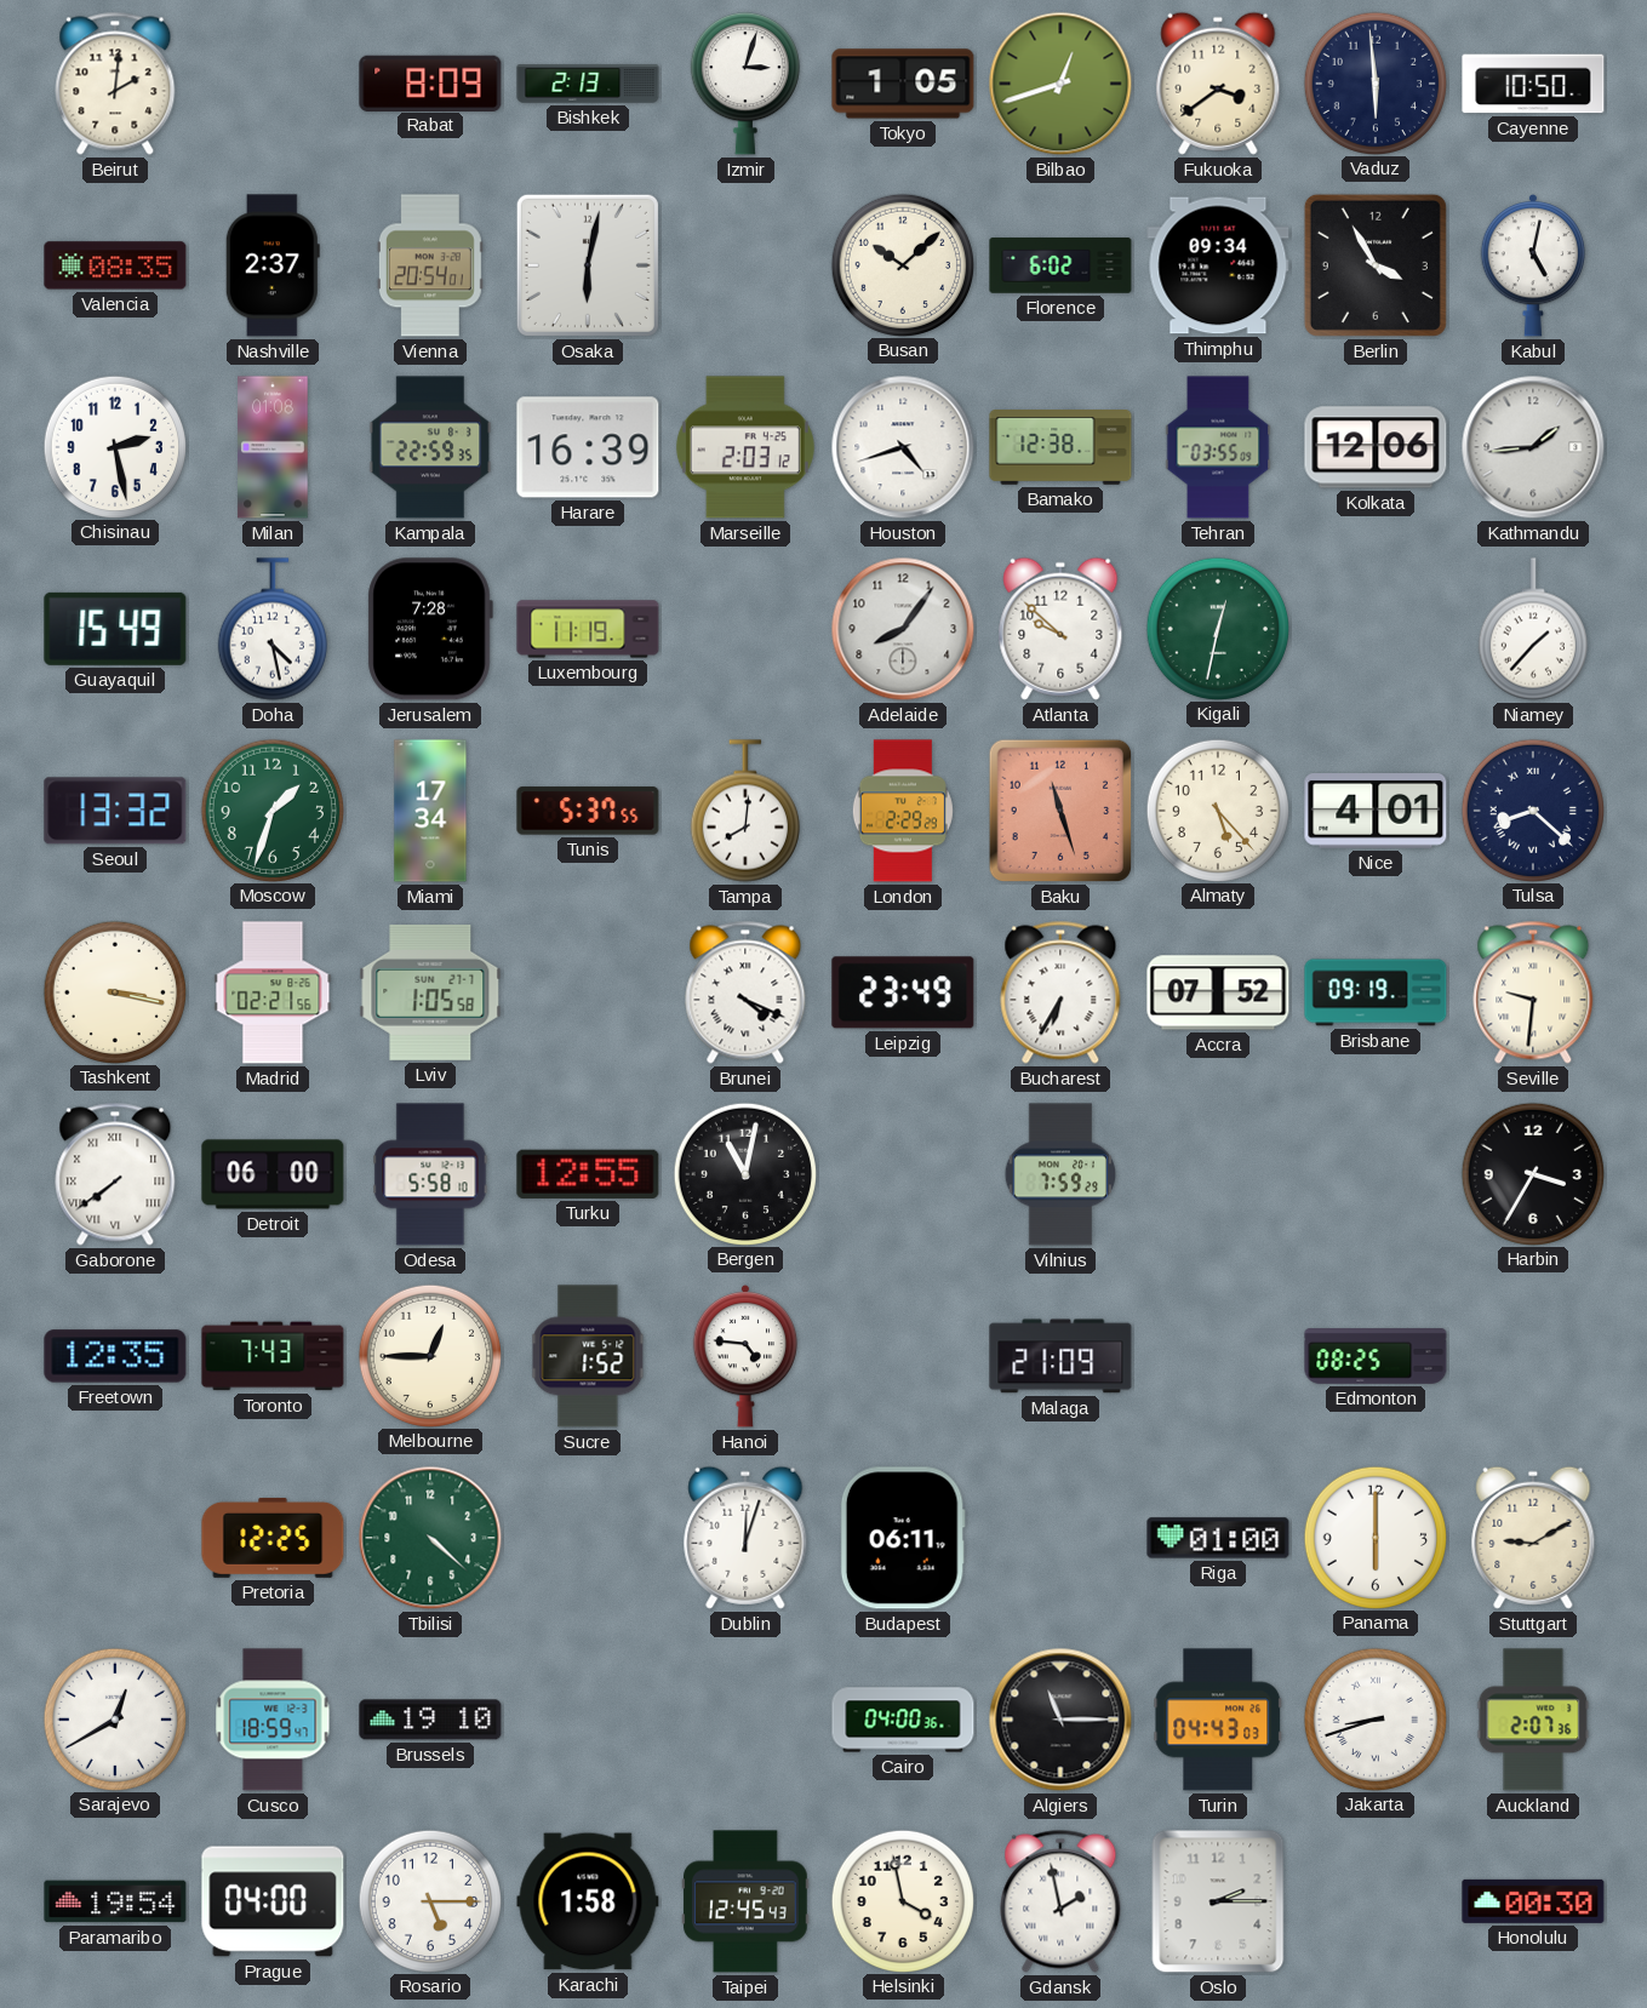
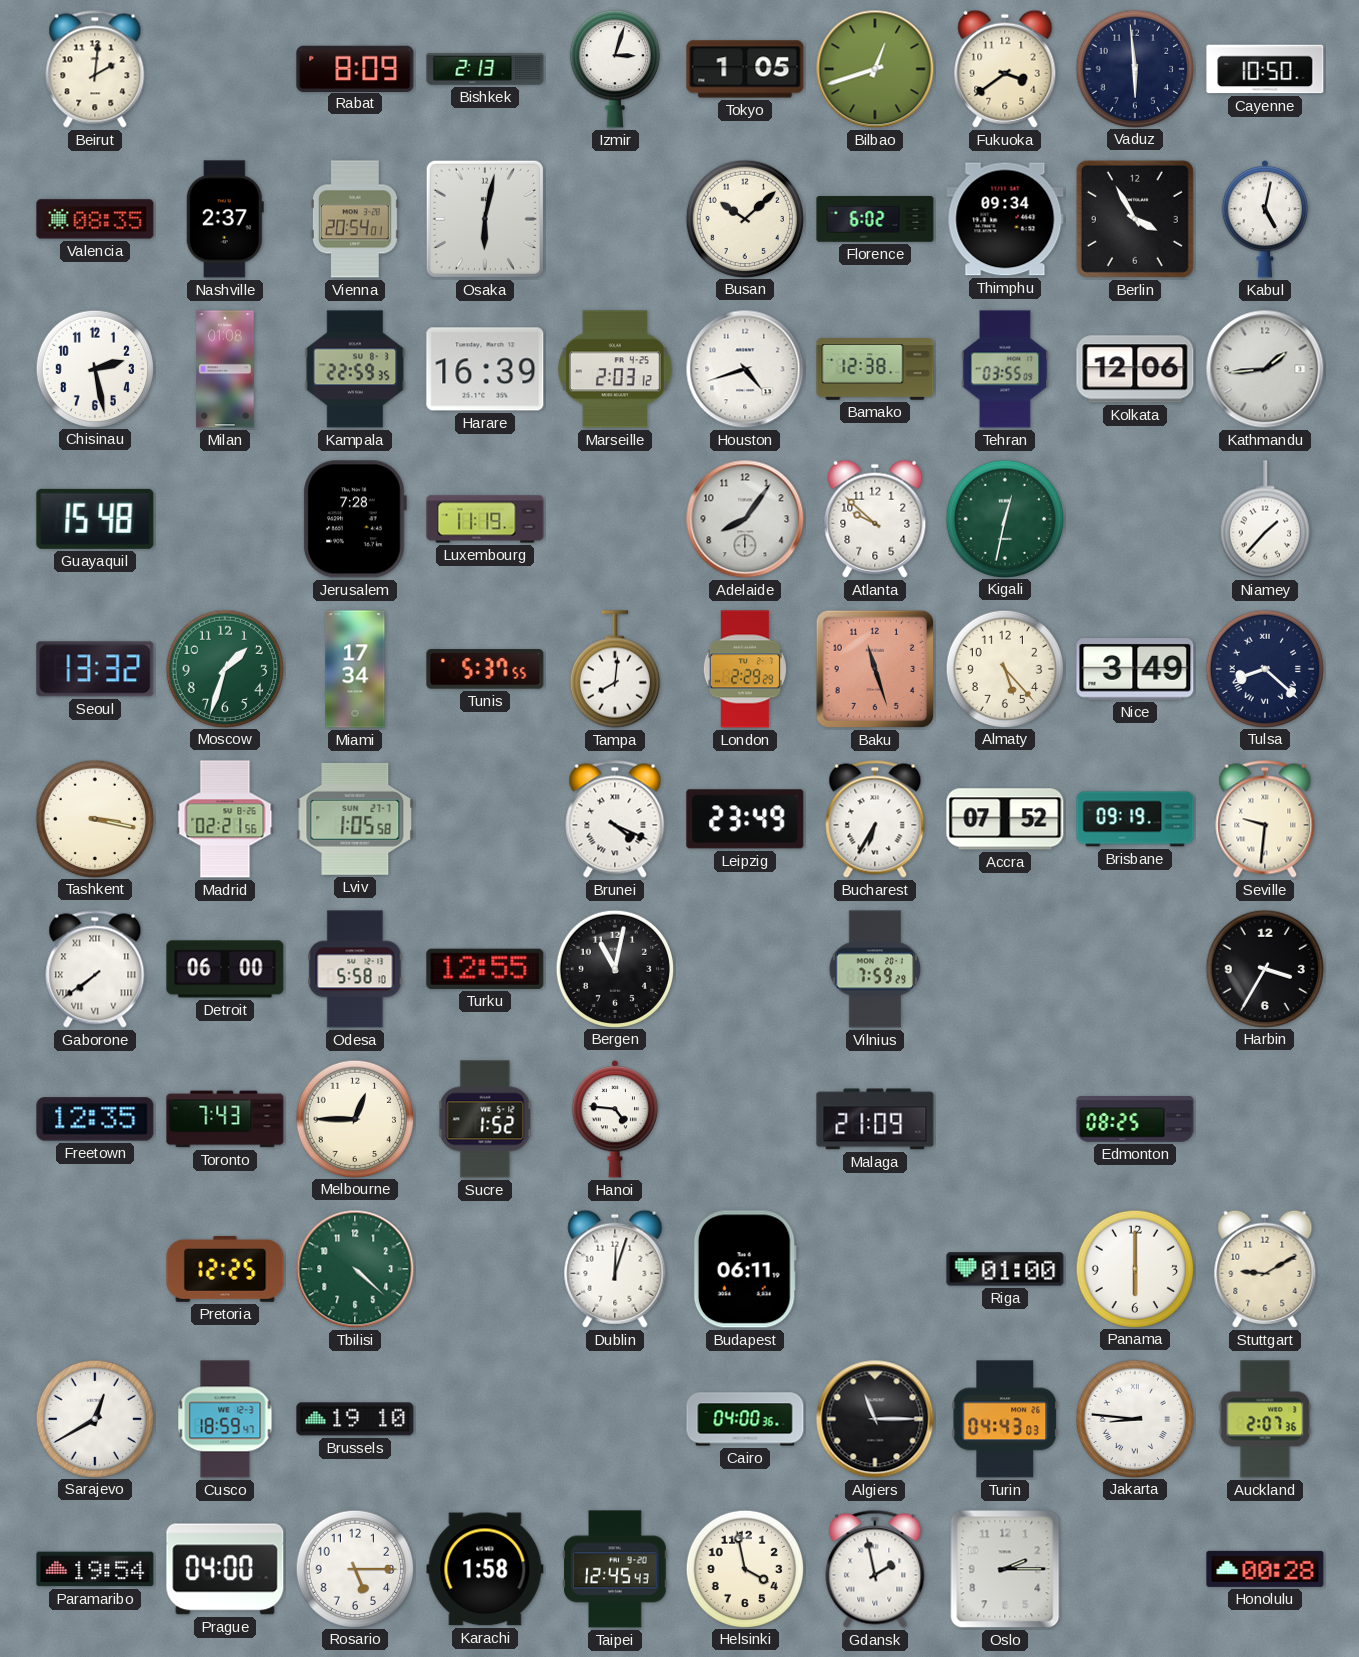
Guayaquil: 15:49 -> 15:48
Doha: 4:28 -> none
Nice: 4:01 -> 3:49
Jakarta: 8:42 -> 8:46
Honolulu: 00:30 -> 00:28
